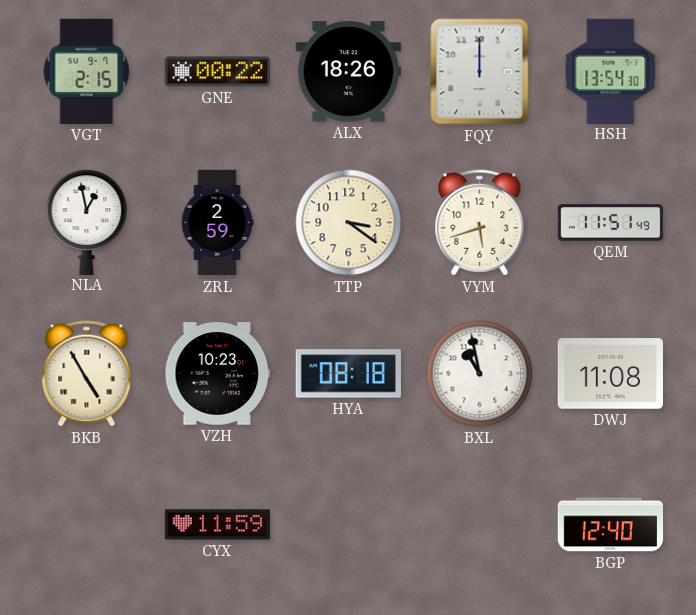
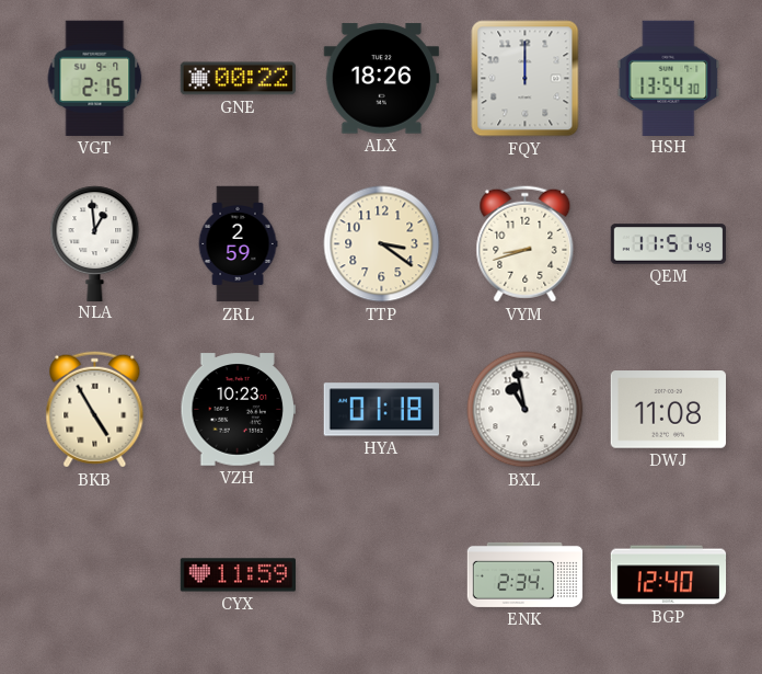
NLA: 12:58 -> 12:59
VYM: 5:42 -> 8:42
HYA: 08:18 -> 01:18
ENK: none -> 2:34
